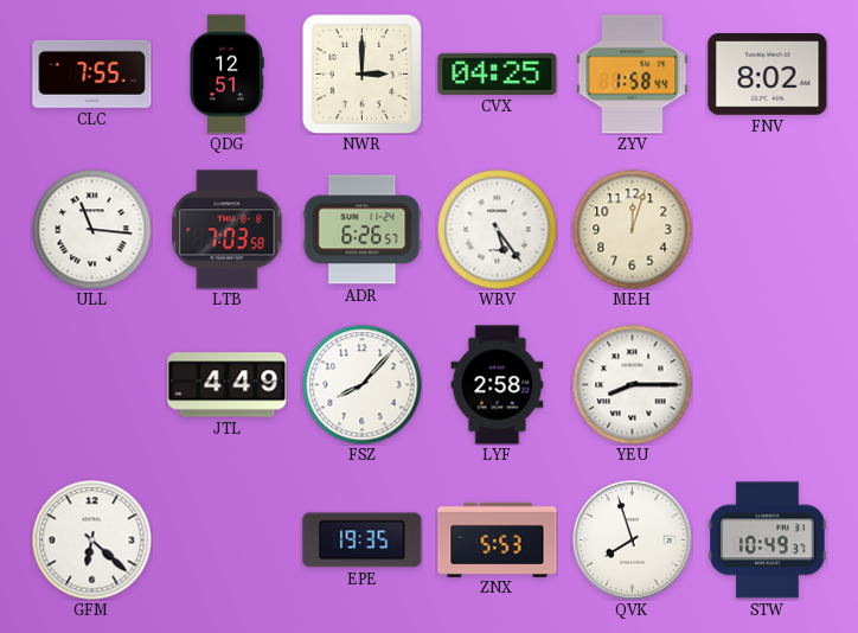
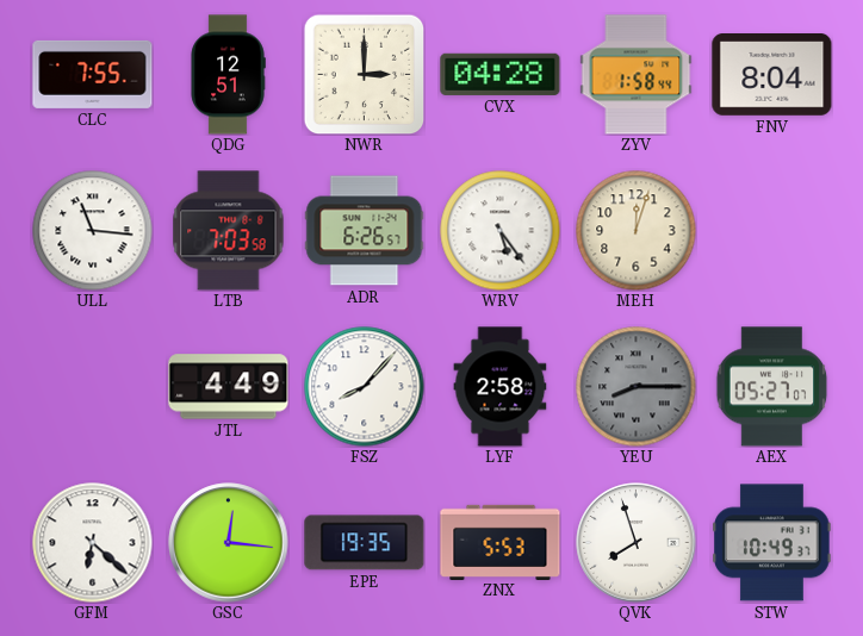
CVX: 04:25 -> 04:28
FNV: 8:02 -> 8:04
YEU dial: white -> grey
AEX: none -> 05:27
GSC: none -> 12:16
